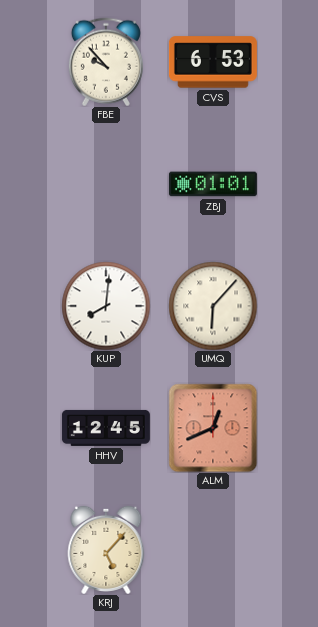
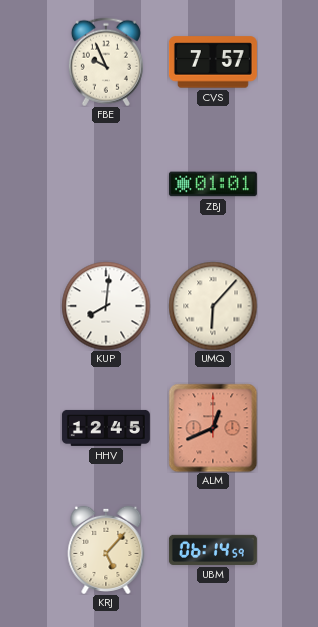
FBE: 9:53 -> 9:56
CVS: 6:53 -> 7:57
UBM: none -> 06:14
